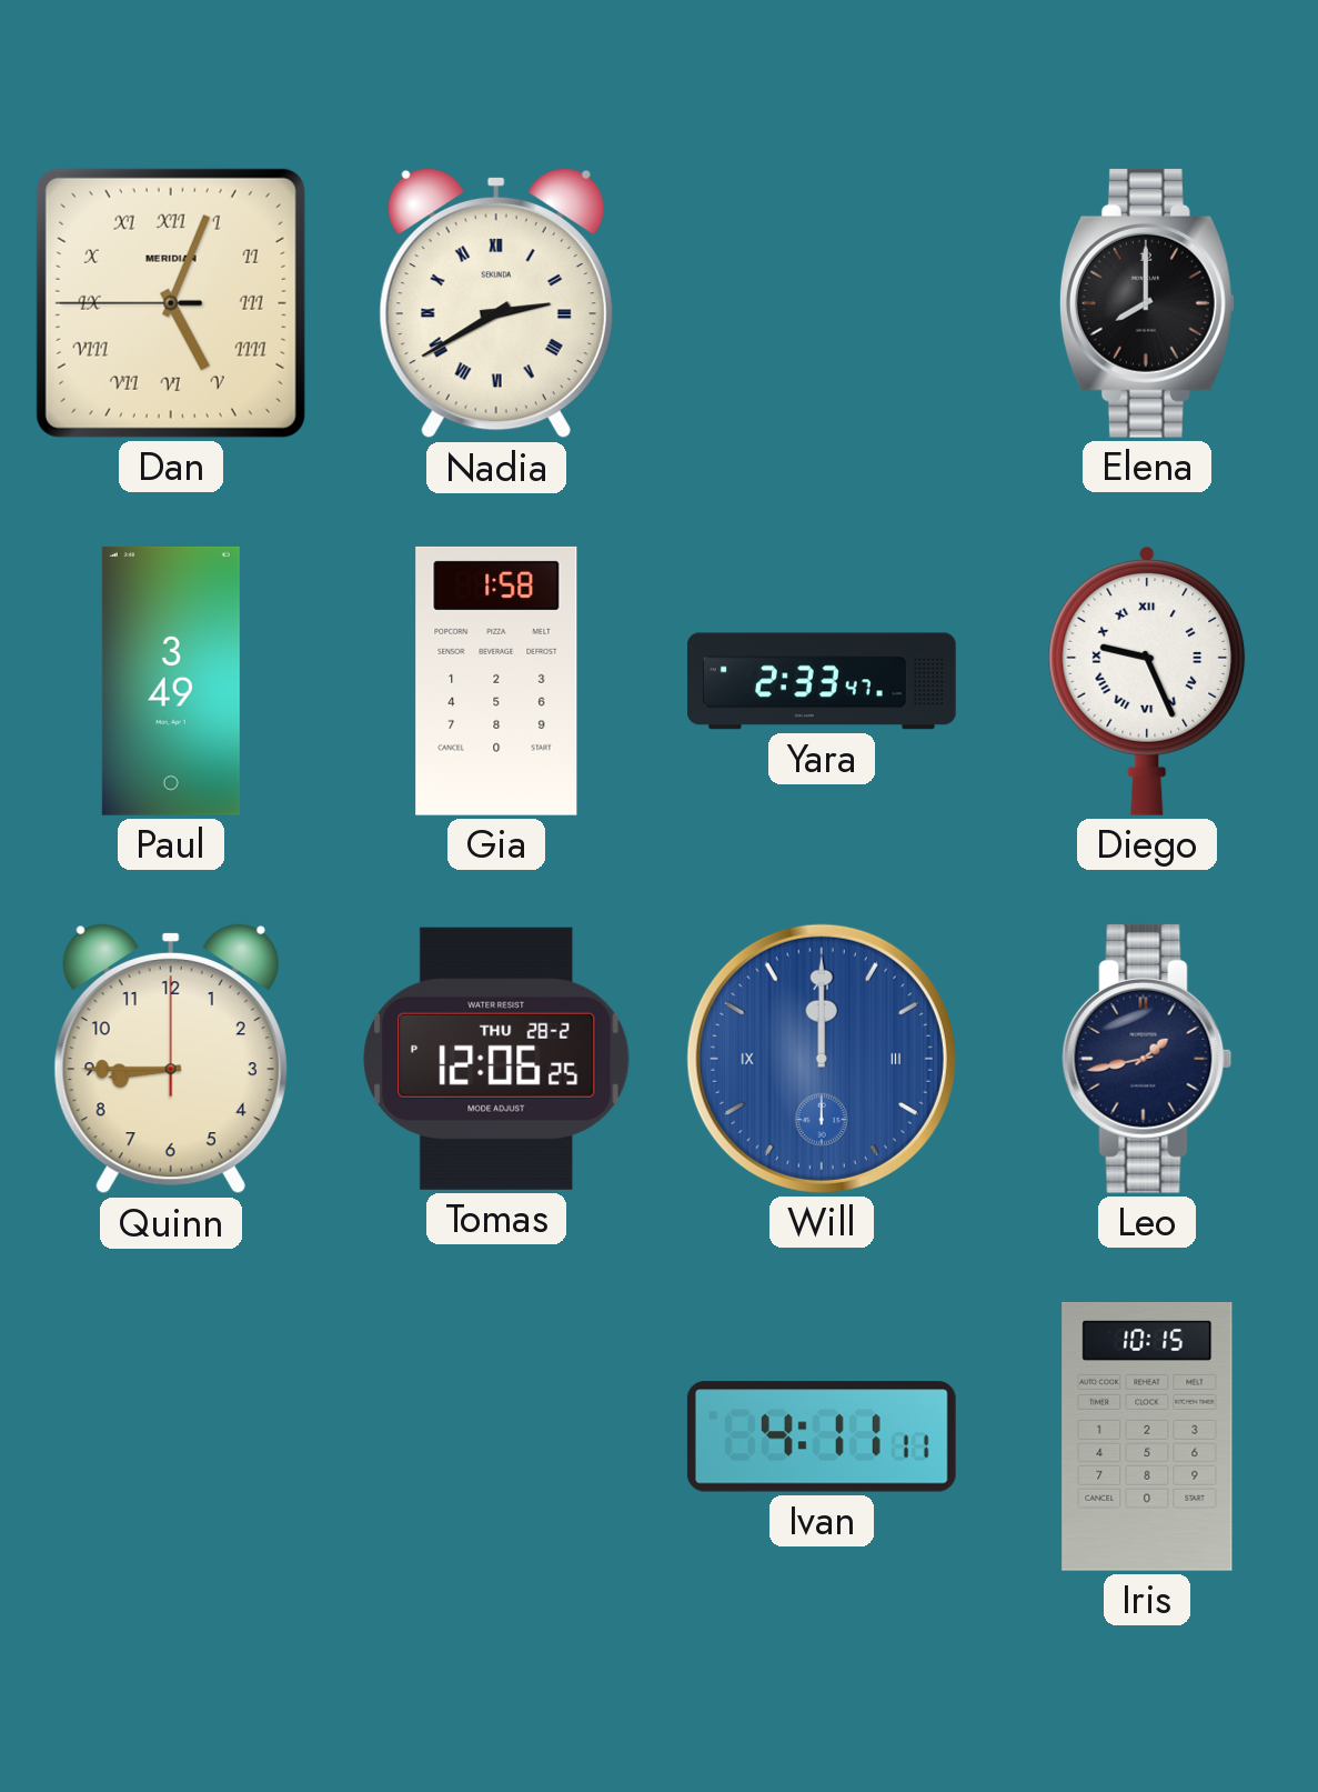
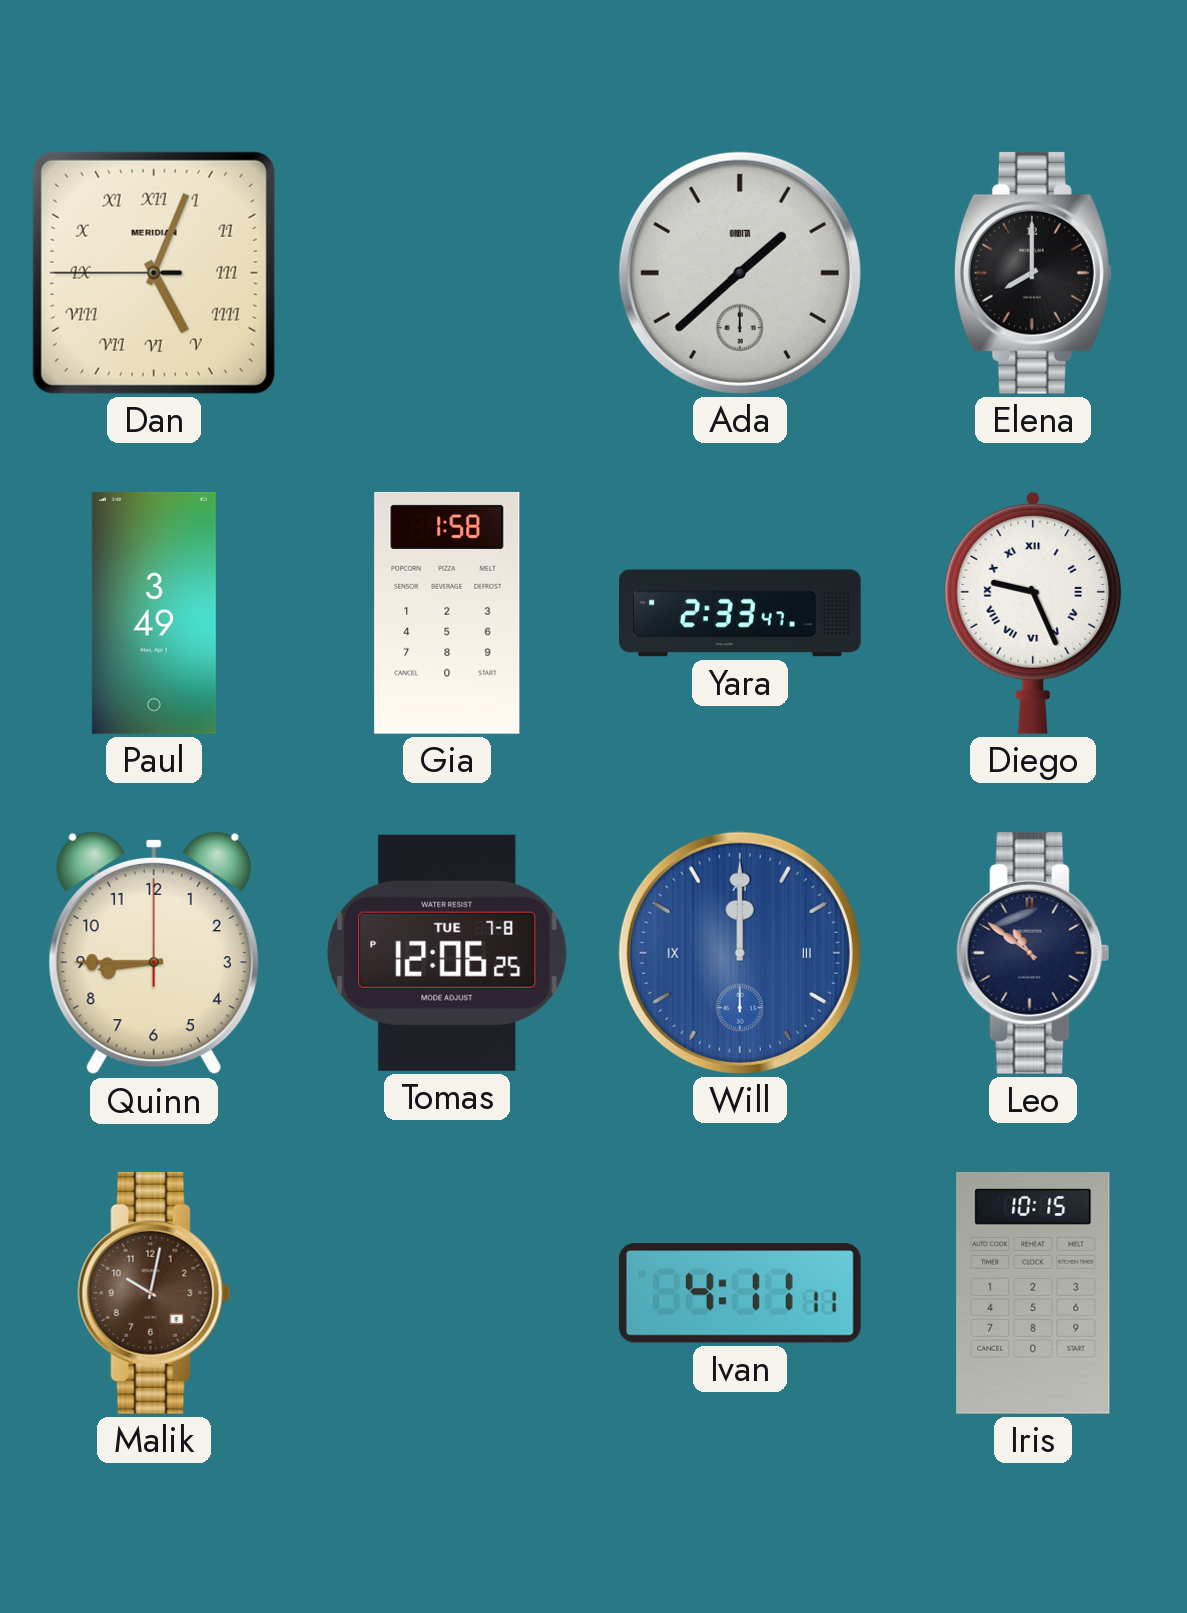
Nadia: 2:40 -> none
Ada: none -> 1:38
Tomas date: THU 28-2 -> TUE 7-8
Leo: 1:43 -> 10:51
Malik: none -> 10:02
